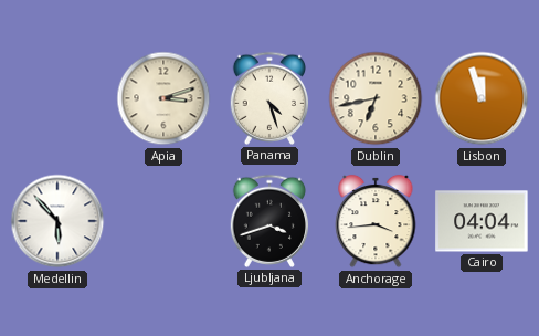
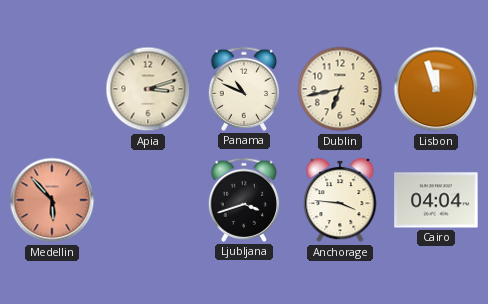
Panama: 4:27 -> 10:49
Medellin dial: white -> salmon
Anchorage: 3:44 -> 3:46
